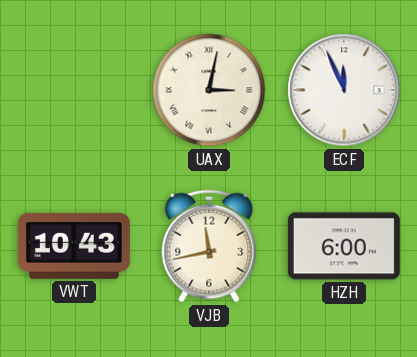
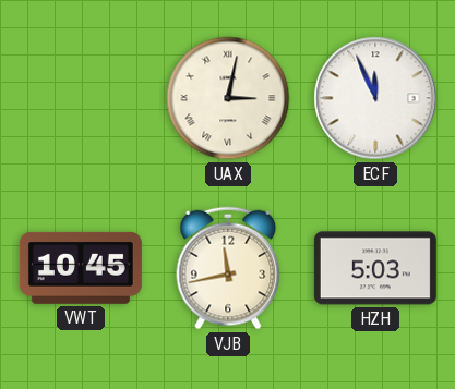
VWT: 10:43 -> 10:45
HZH: 6:00 -> 5:03
